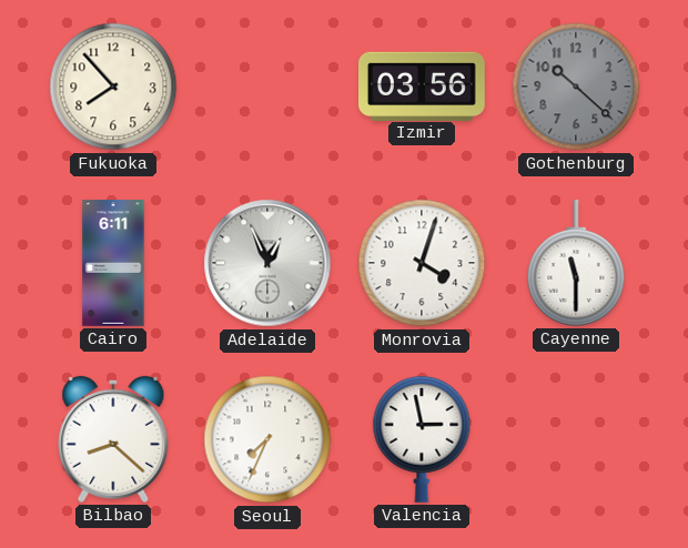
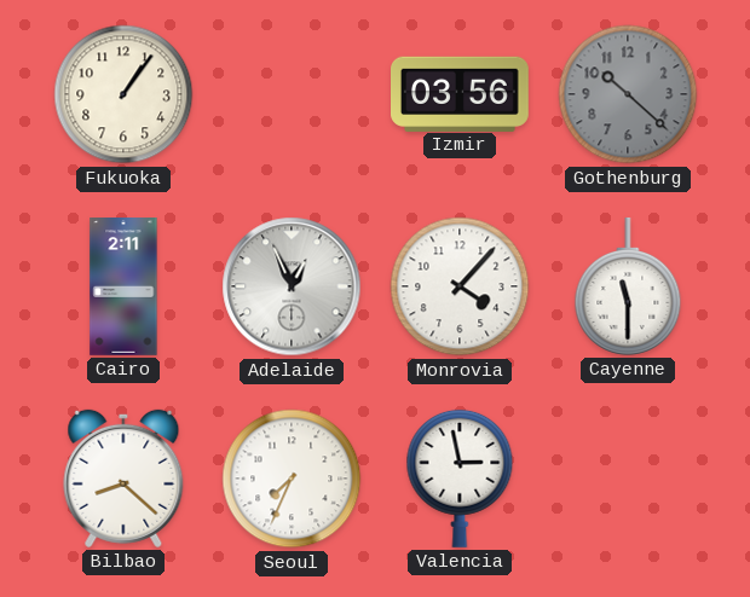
Fukuoka: 7:53 -> 1:06
Cairo: 6:11 -> 2:11
Monrovia: 4:03 -> 4:07
